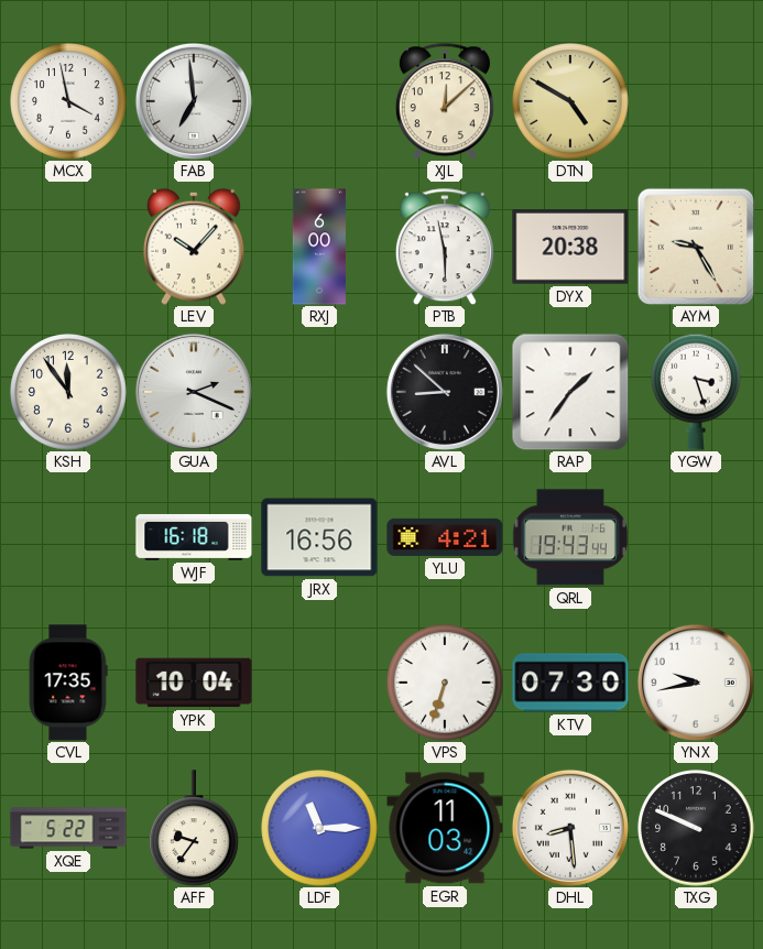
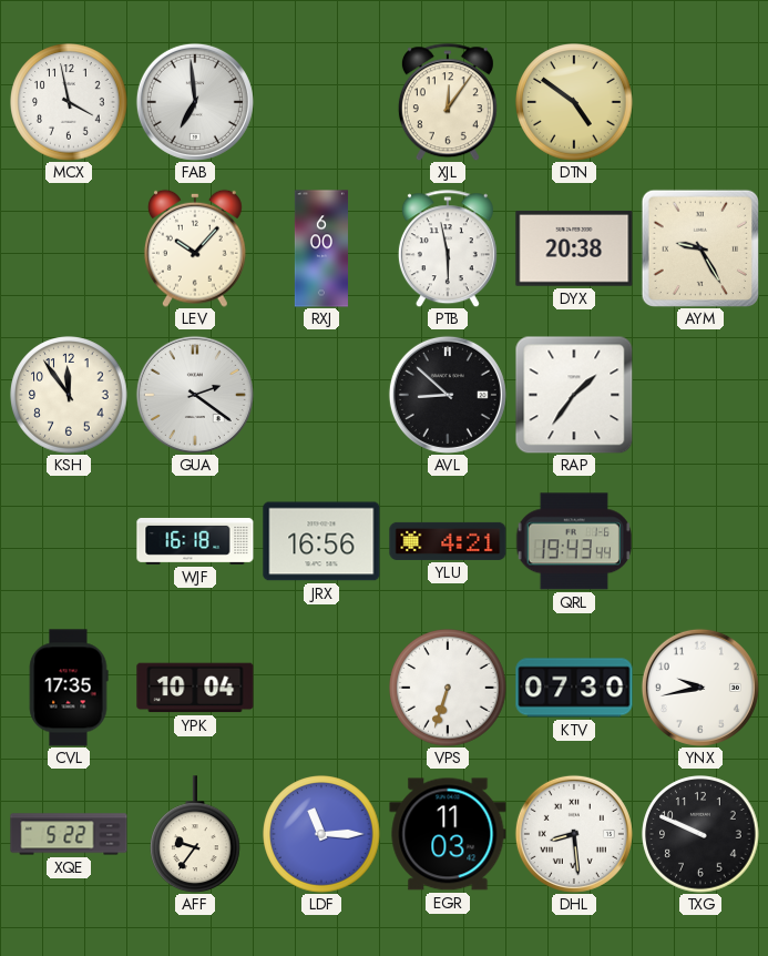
XJL: 12:08 -> 12:06
DTN: 4:50 -> 4:51
GUA: 2:19 -> 2:21
YGW: 3:27 -> none
